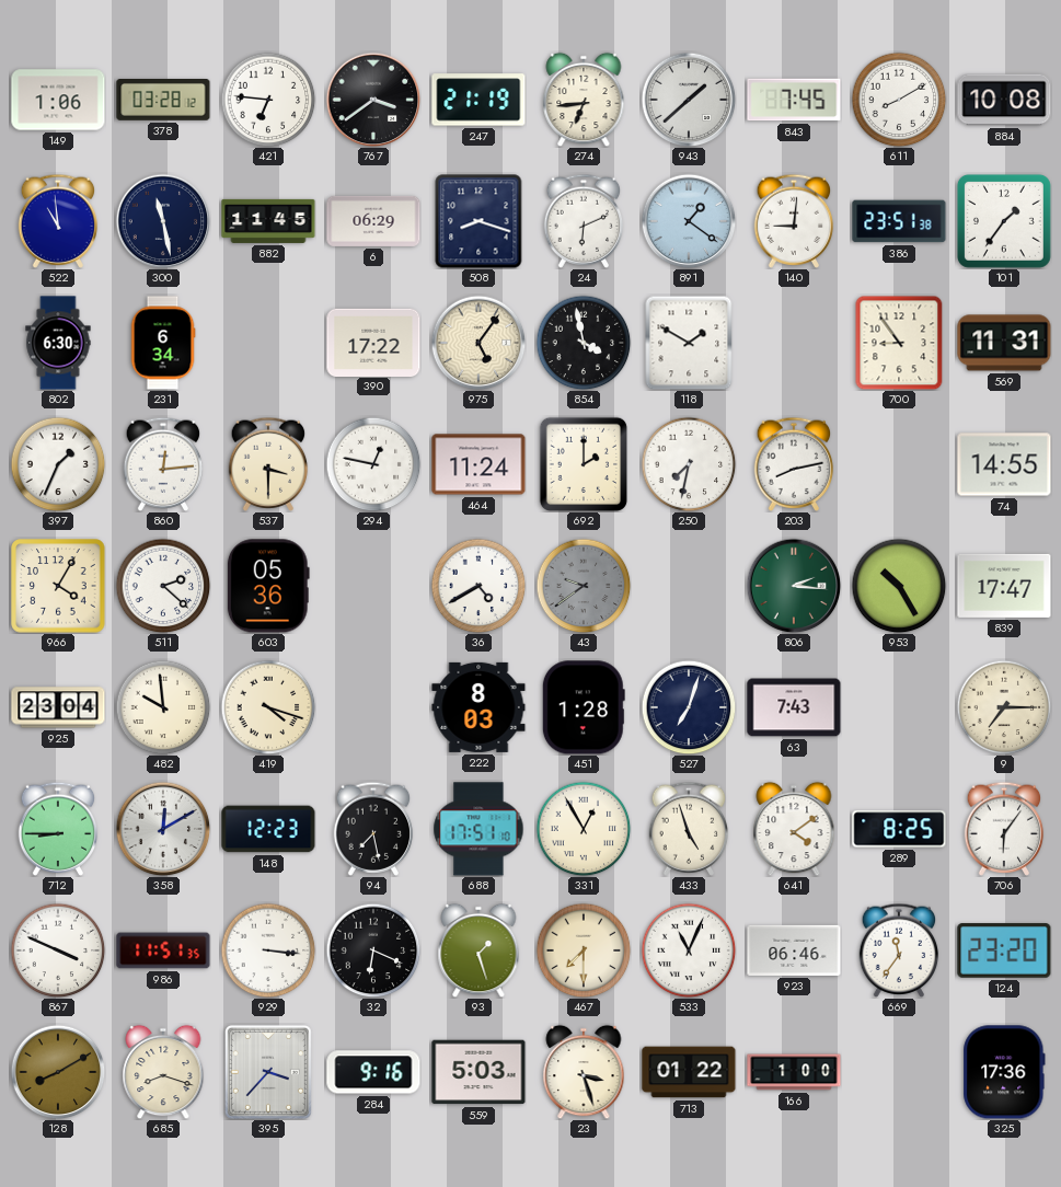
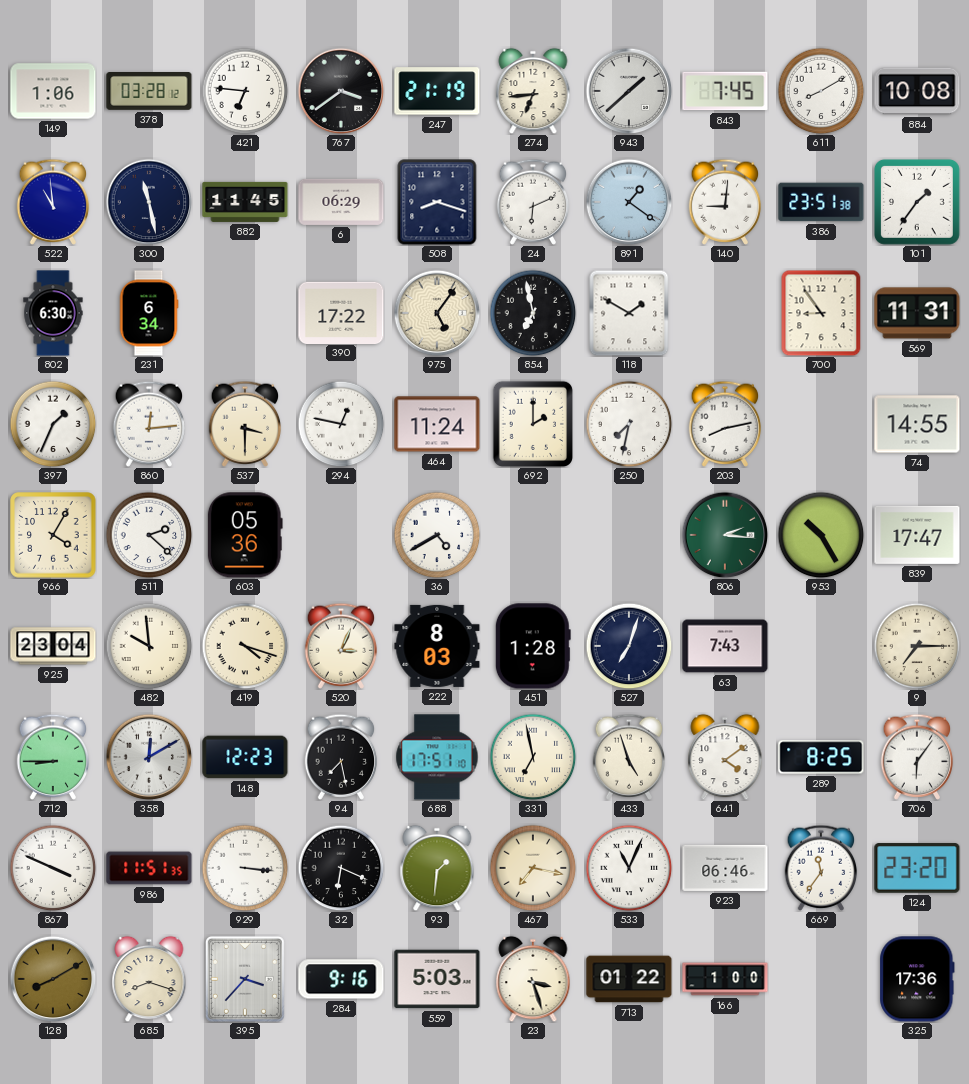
854: 3:58 -> 6:58
43: 9:39 -> none
520: none -> 3:04
331: 12:55 -> 6:58
93: 1:27 -> 1:31
467: 7:30 -> 7:17
